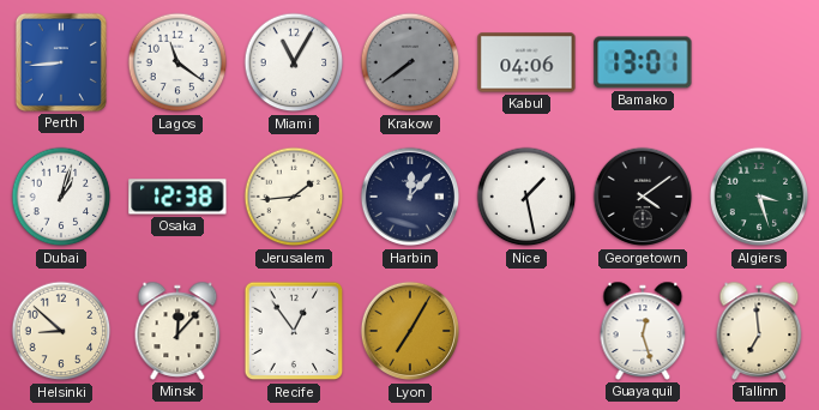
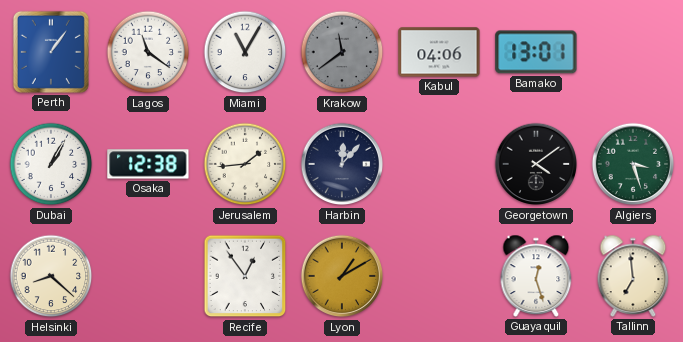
Perth: 8:44 -> 1:06
Krakow: 7:39 -> 11:39
Dubai: 1:03 -> 1:05
Nice: 1:28 -> none
Helsinki: 8:52 -> 8:22
Minsk: 12:07 -> none
Lyon: 7:05 -> 1:10
